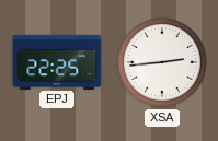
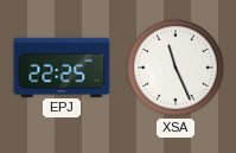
XSA: 2:44 -> 11:26
